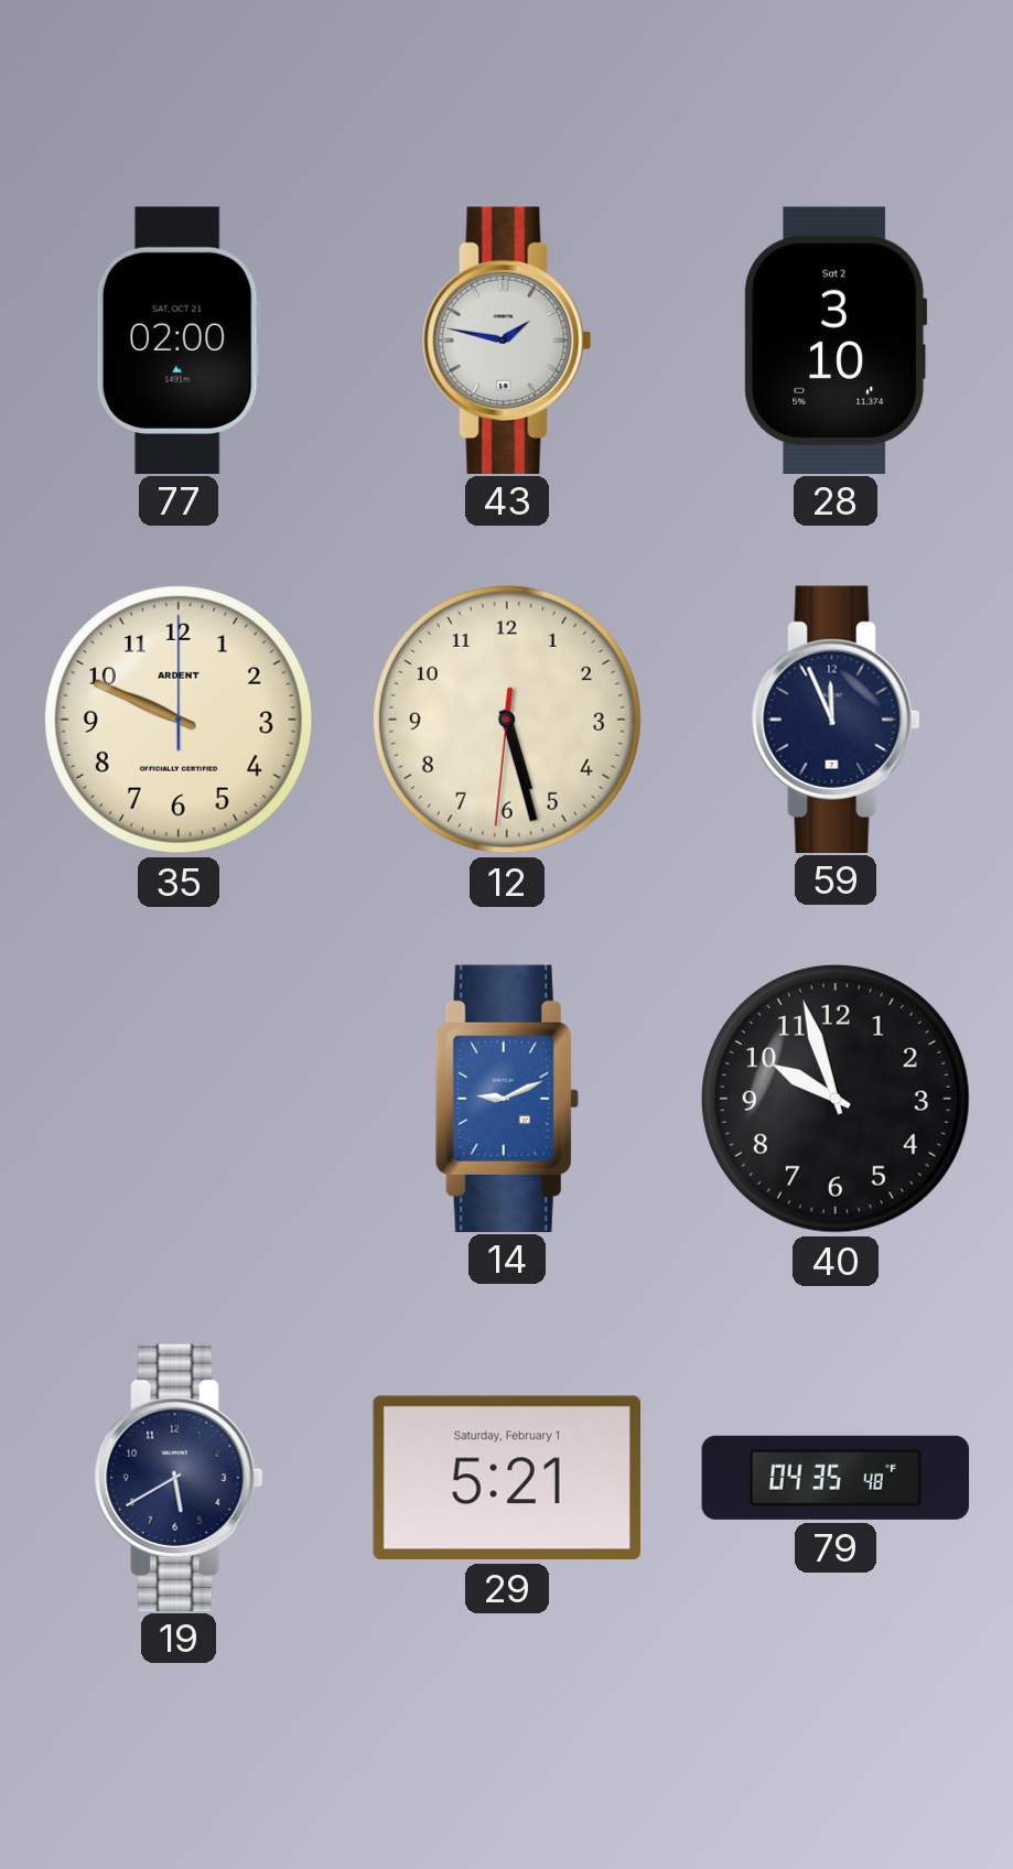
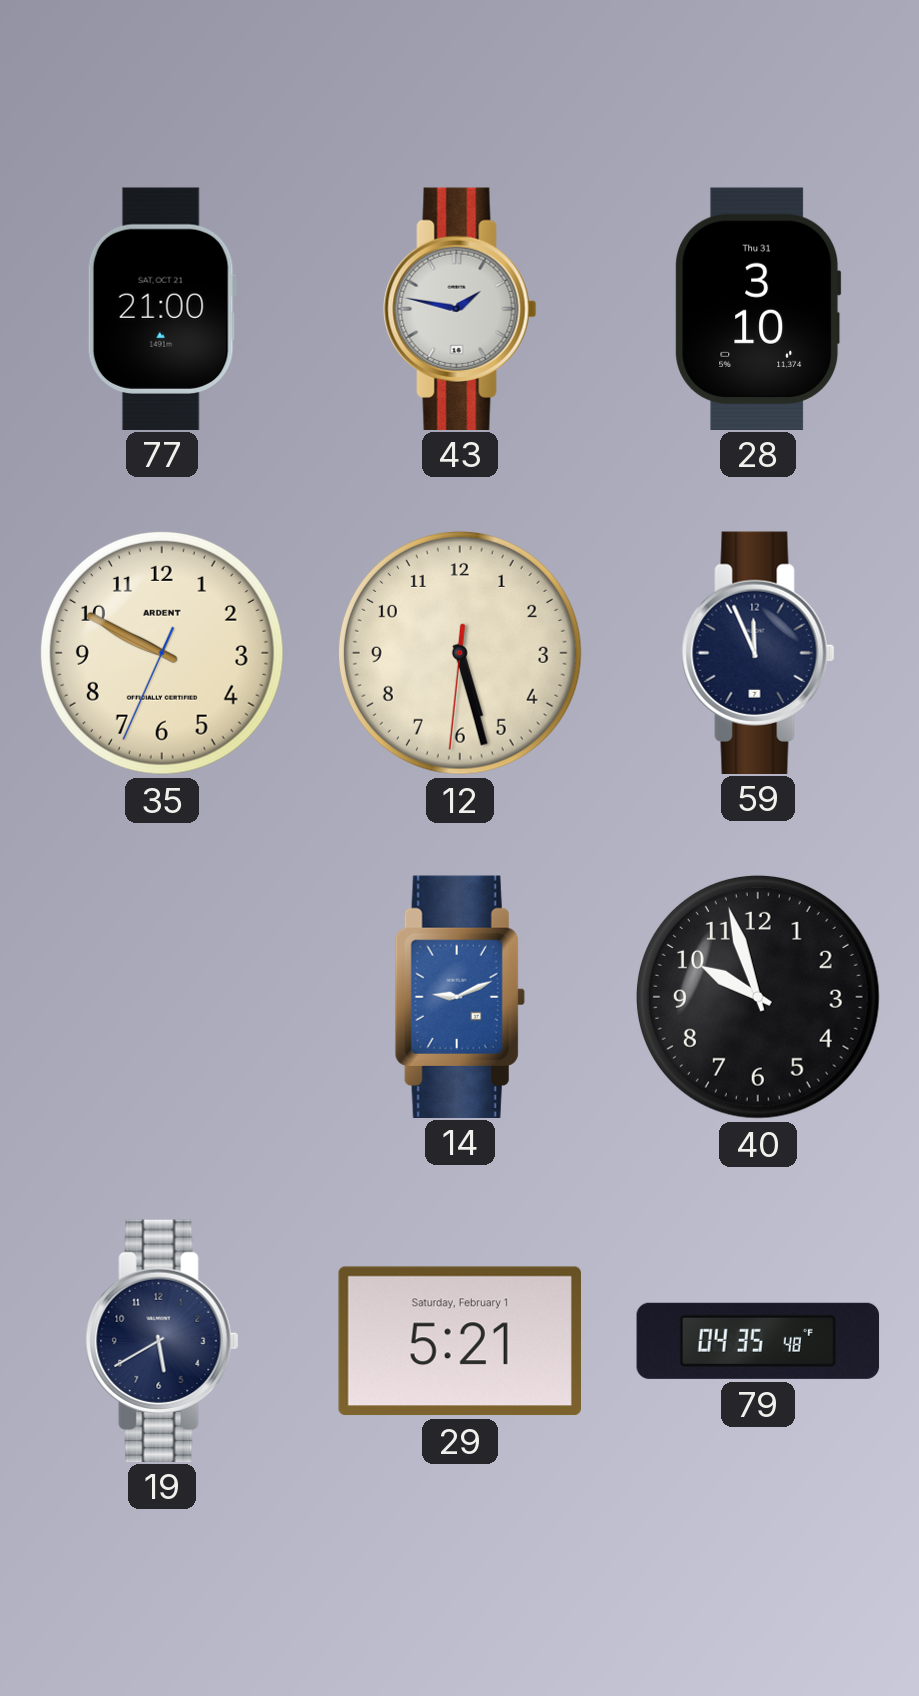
77: 02:00 -> 21:00
28 date: Sat 2 -> Thu 31
35: 9:49:00 -> 9:49:34
